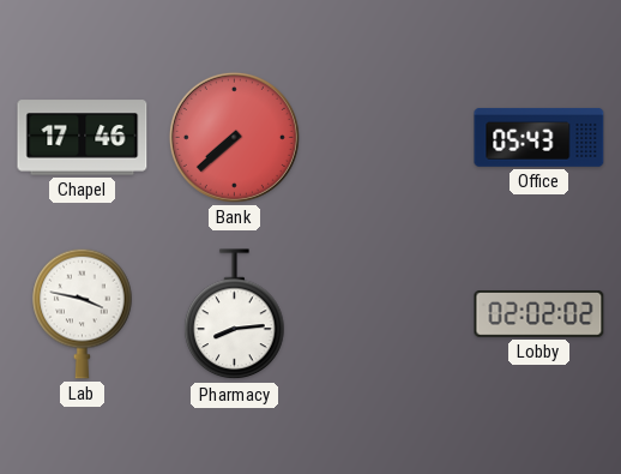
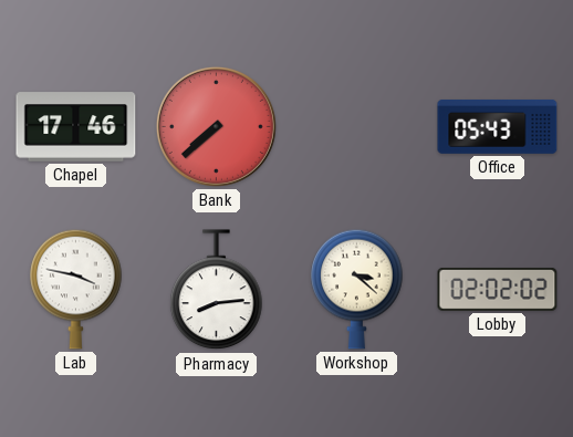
Workshop: none -> 3:22
